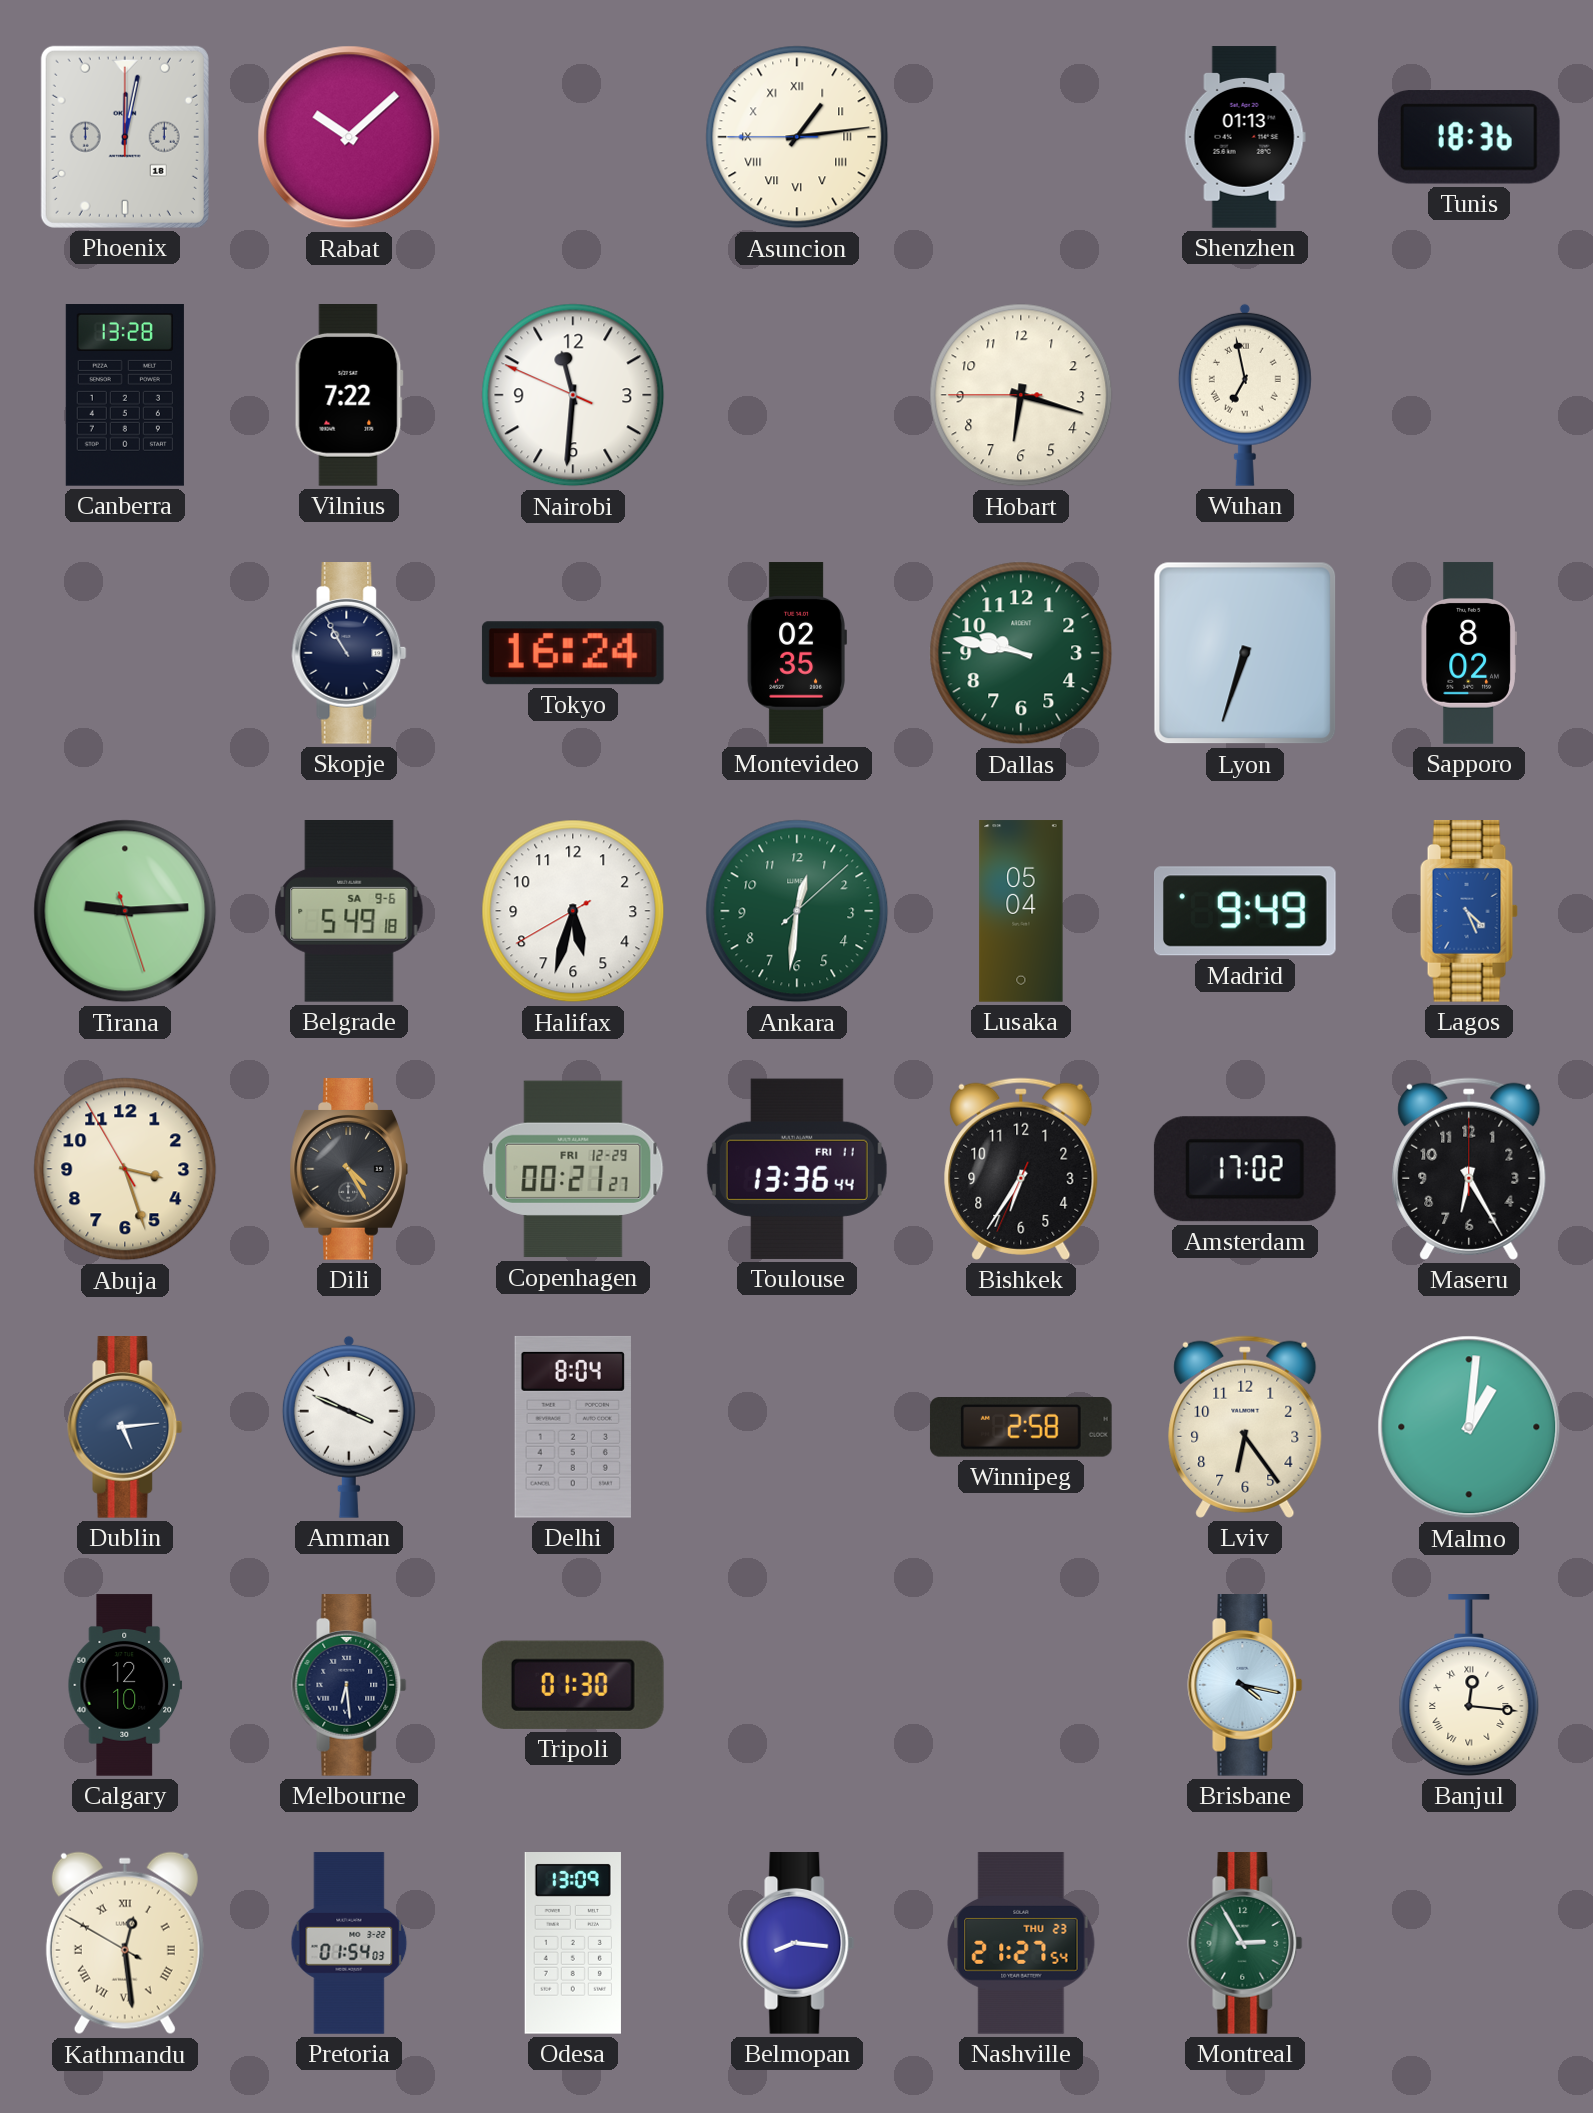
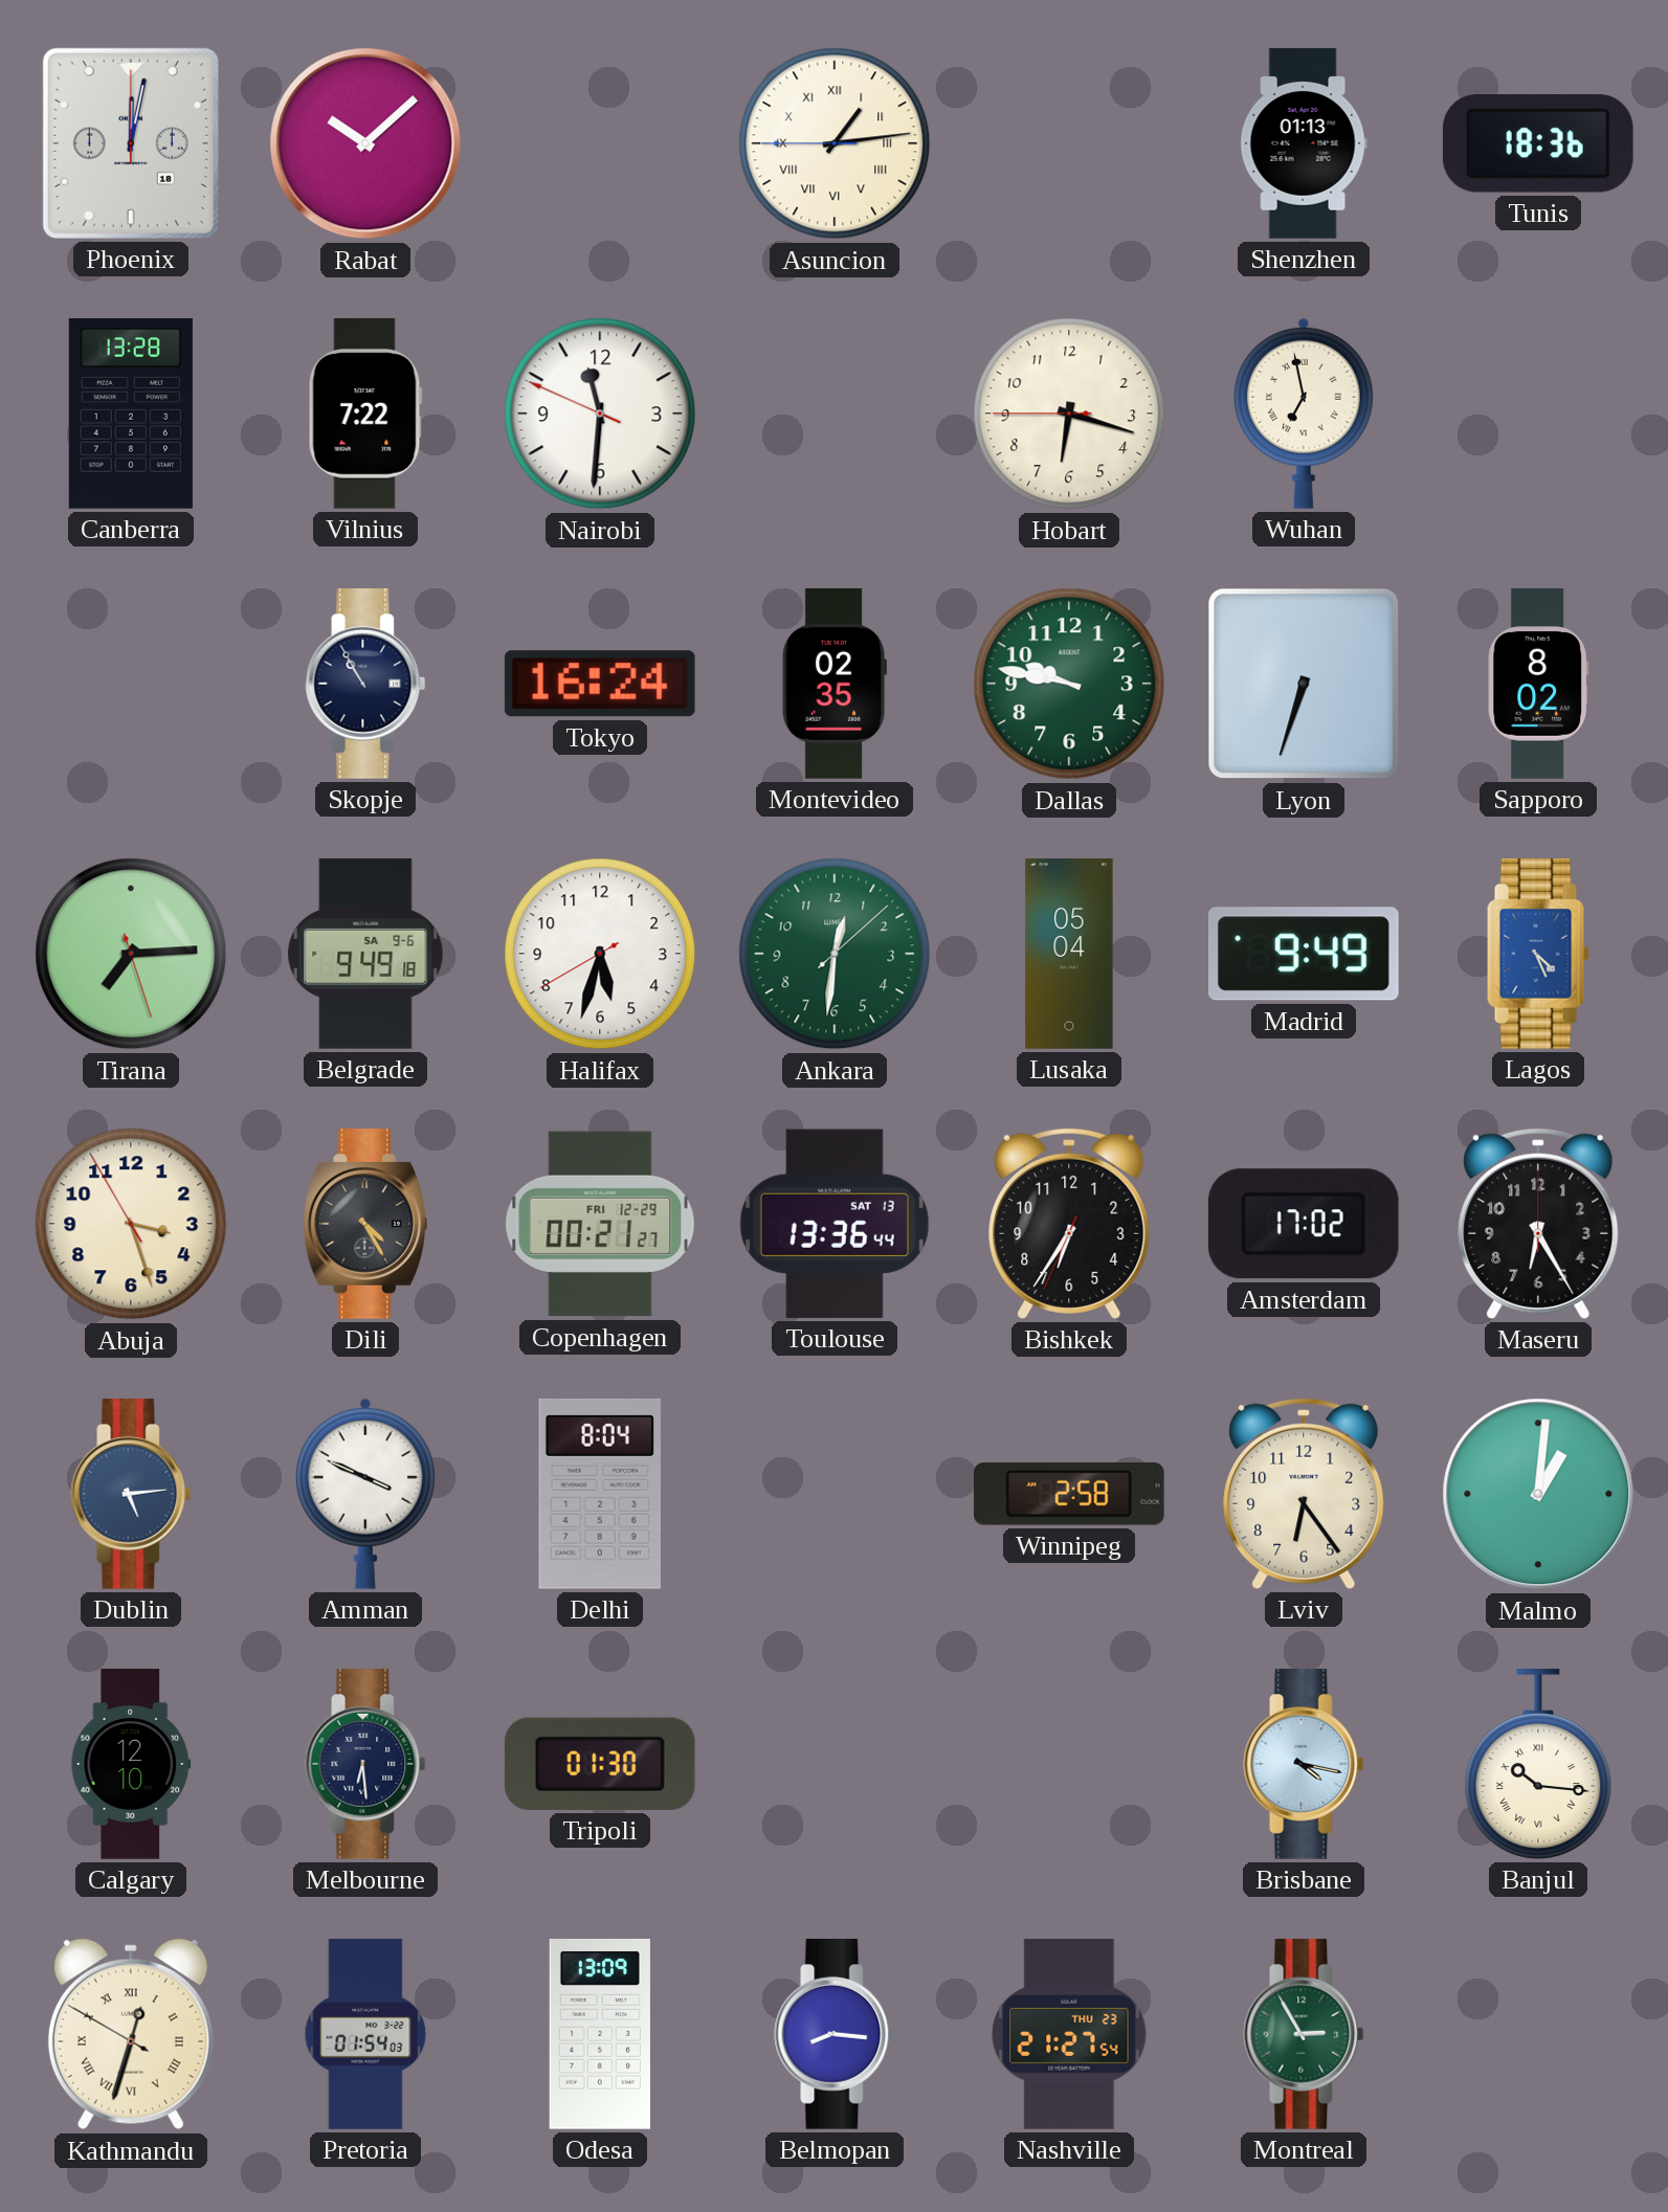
Tirana: 9:14 -> 7:14
Belgrade: 5:49 -> 9:49
Toulouse date: FRI 11 -> SAT 13
Banjul: 12:16 -> 10:16
Kathmandu: 12:28 -> 12:32
